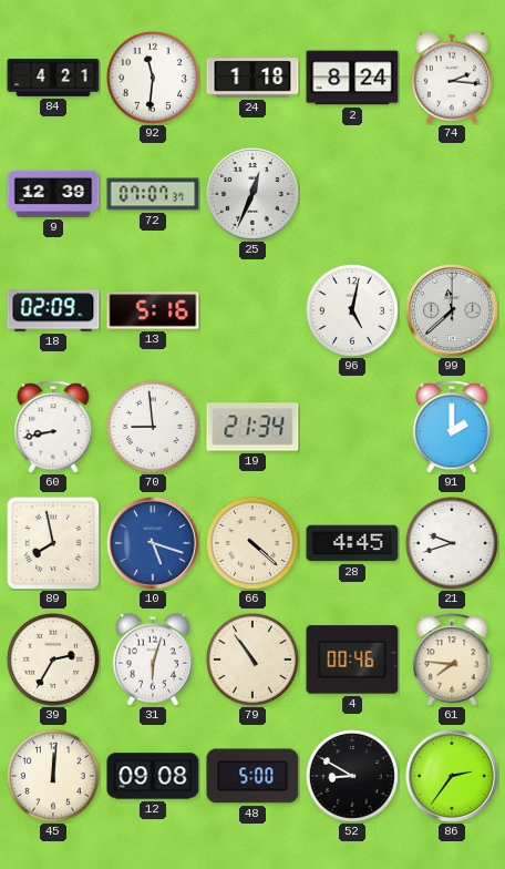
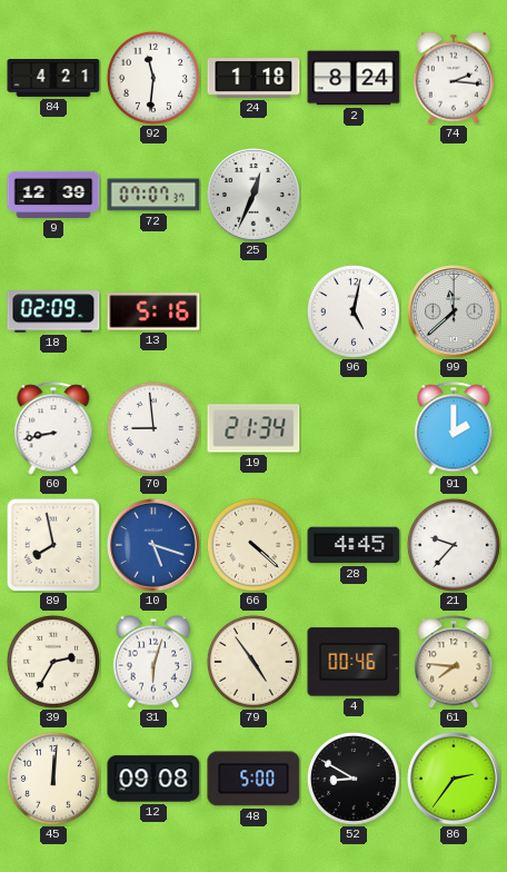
21: 9:42 -> 9:37
79: 10:54 -> 4:54
